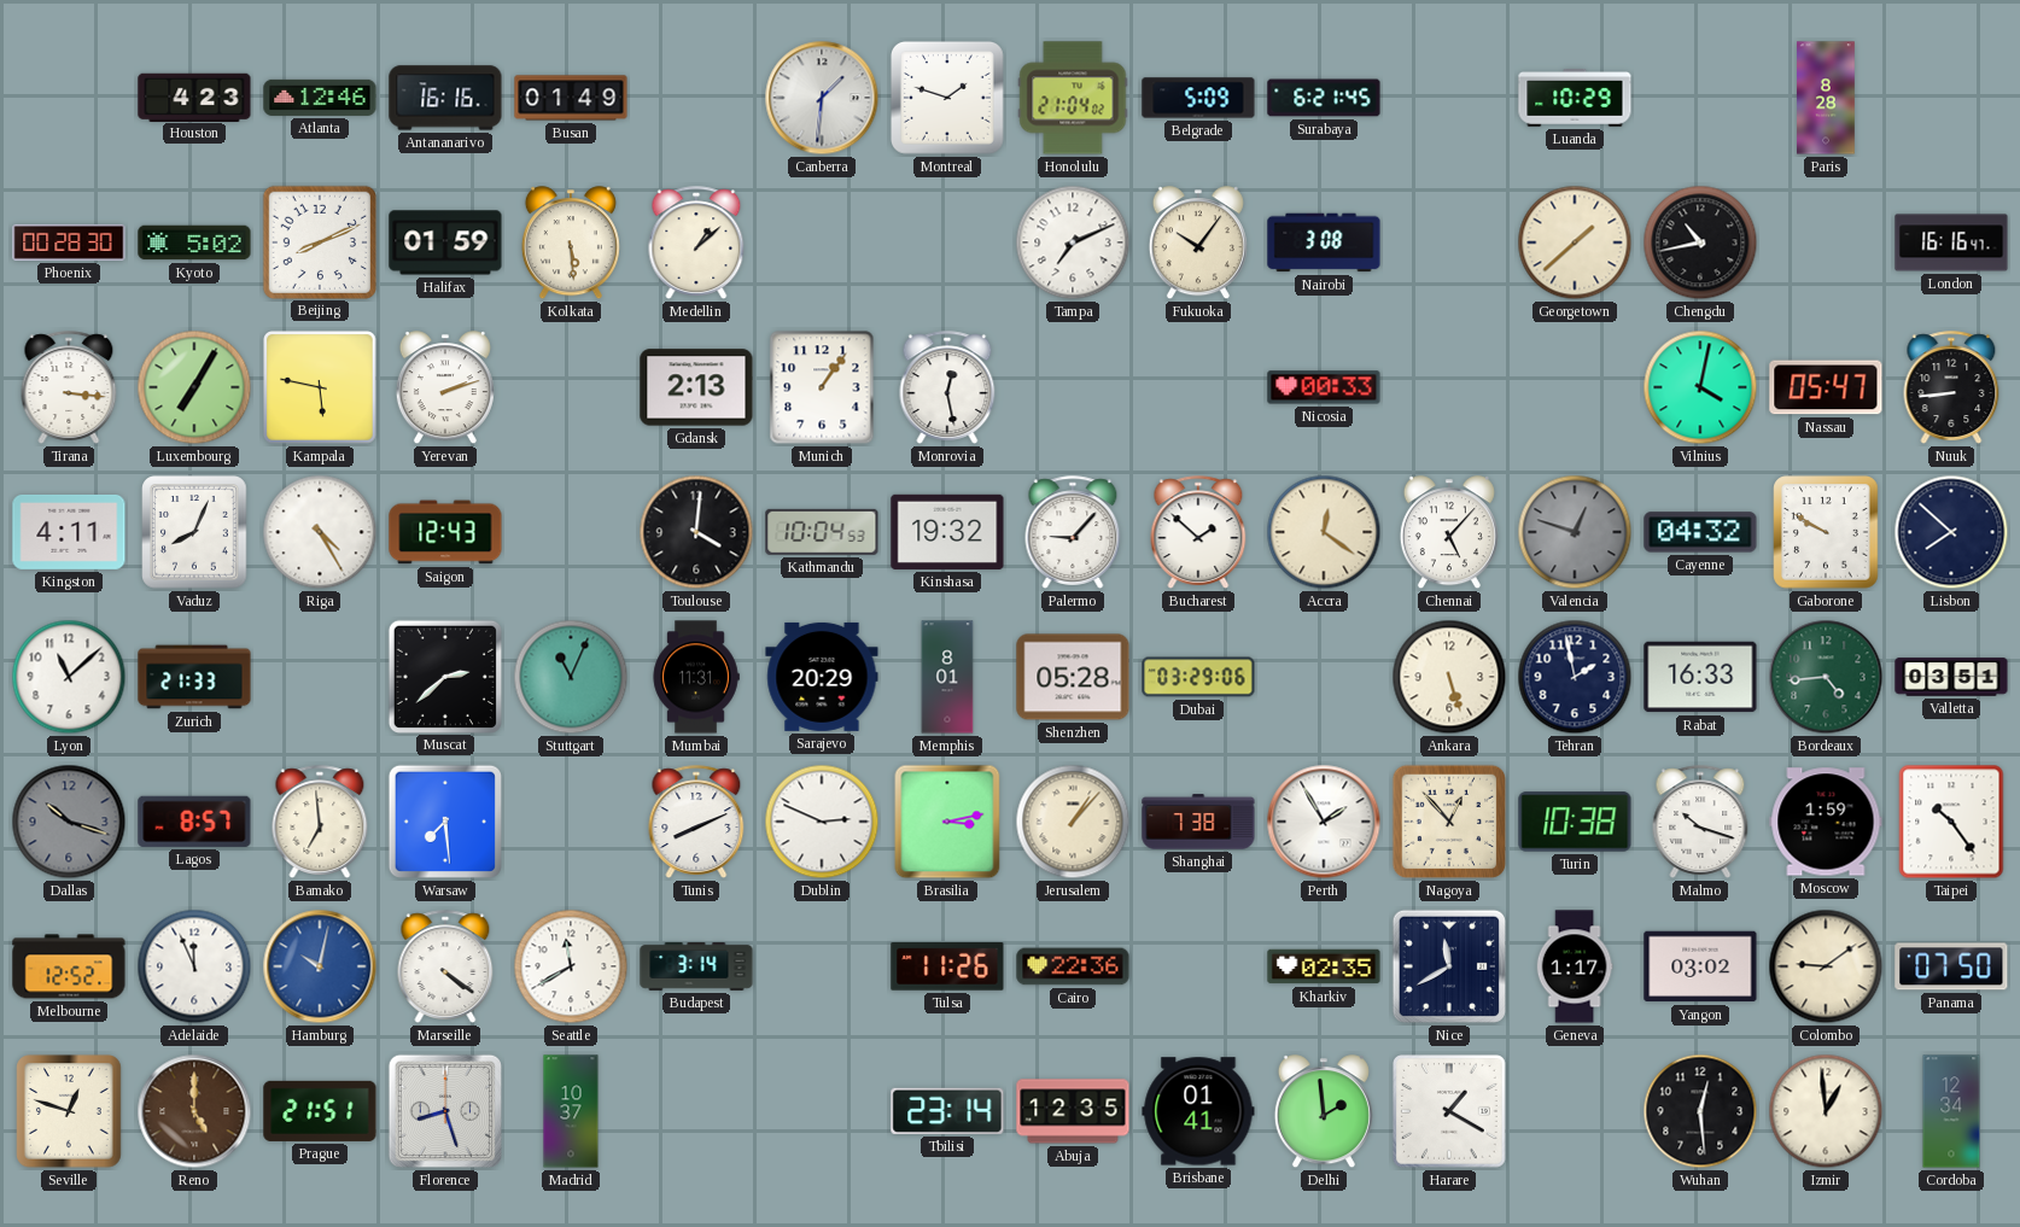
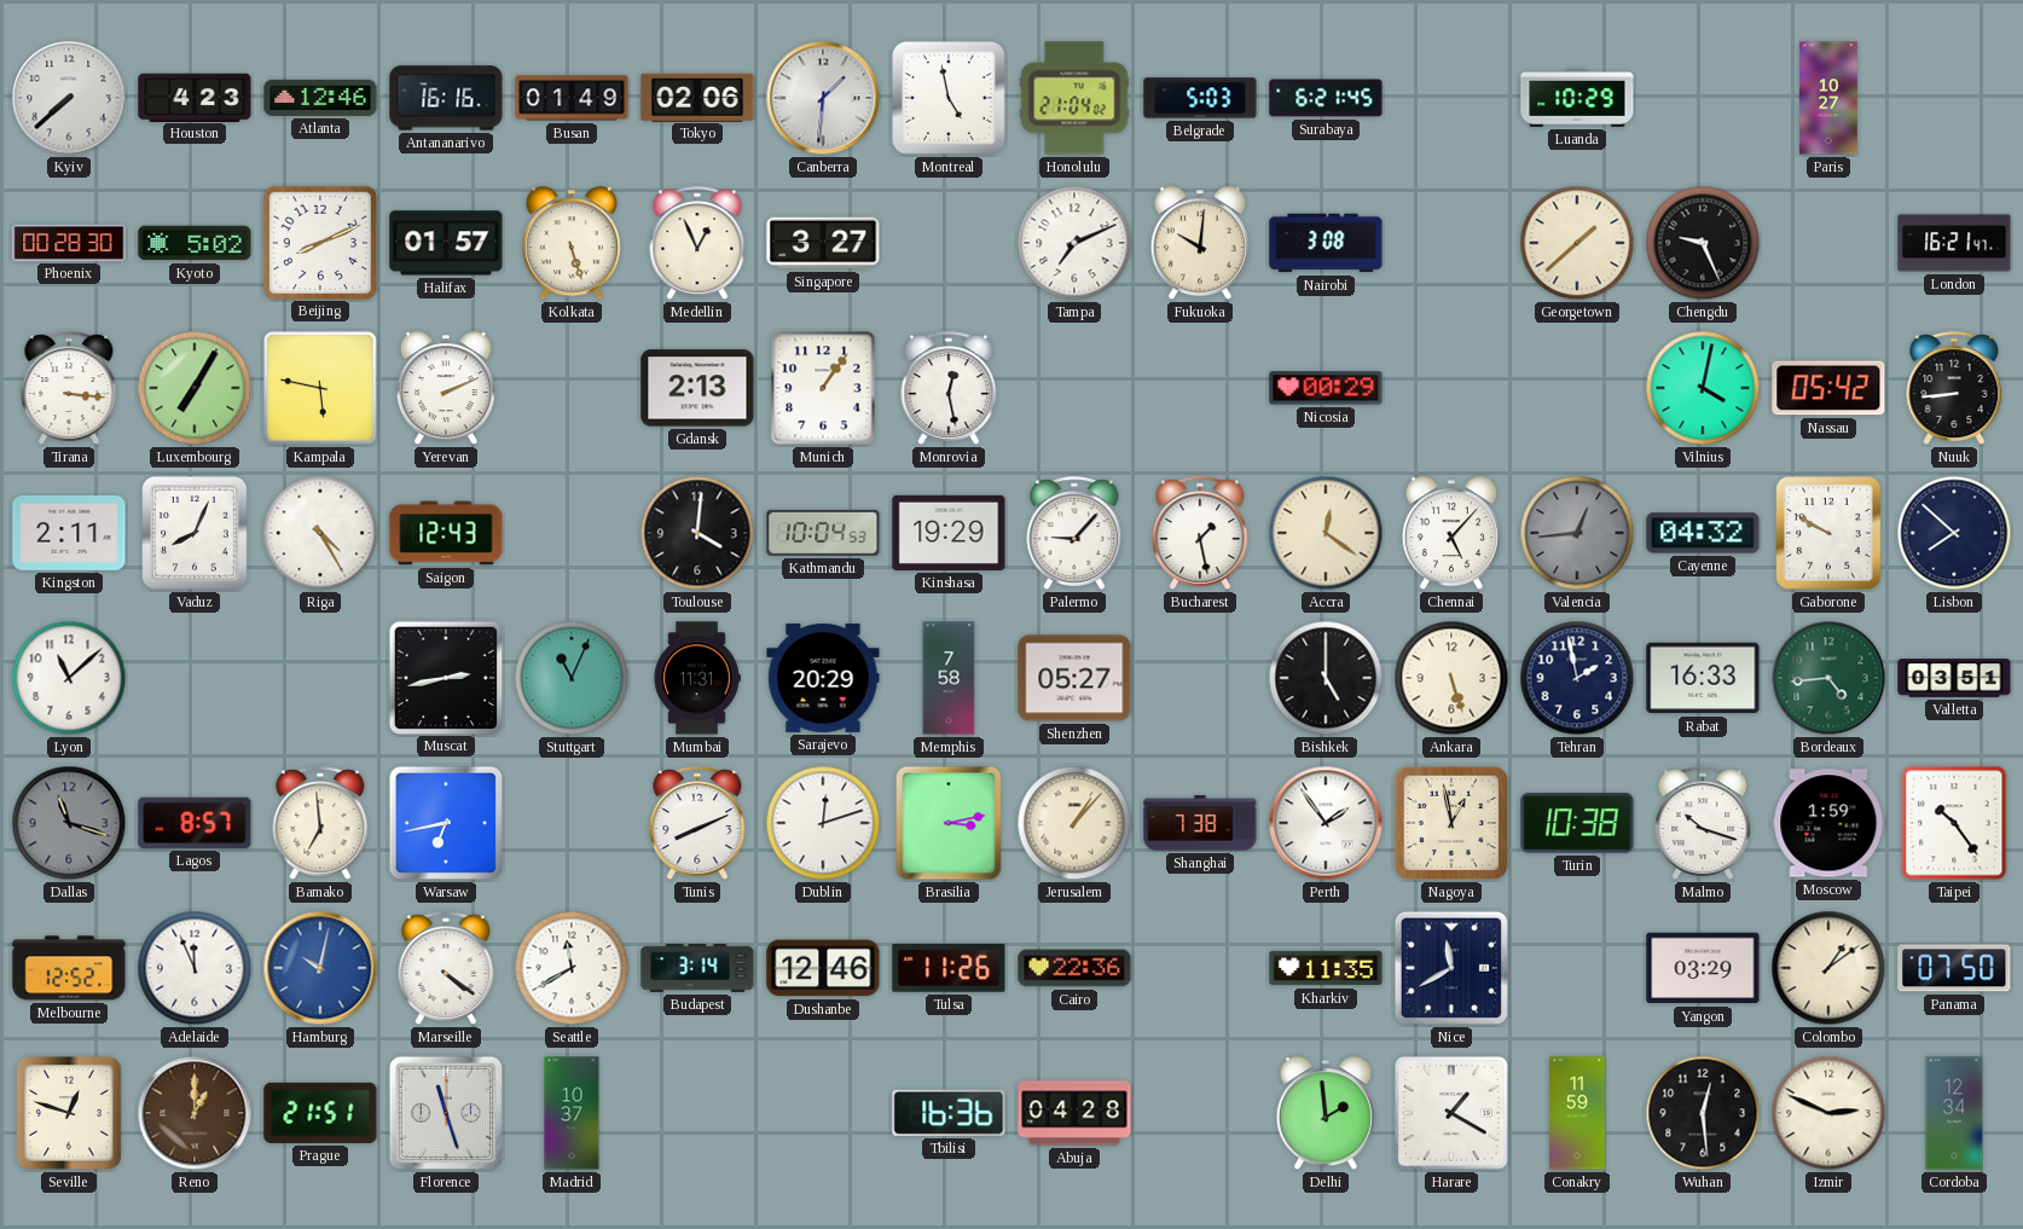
Kyiv: none -> 7:38
Tokyo: none -> 02:06
Montreal: 1:48 -> 4:58
Belgrade: 5:09 -> 5:03
Paris: 8:28 -> 10:27
Halifax: 01:59 -> 01:57
Kolkata: 5:29 -> 5:27
Medellin: 1:08 -> 12:56
Singapore: none -> 3:27
Fukuoka: 10:06 -> 10:01
Chengdu: 10:43 -> 9:26
London: 16:16 -> 16:21
Yerevan: 2:12 -> 2:11
Nicosia: 00:33 -> 00:29
Nassau: 05:47 -> 05:42
Kingston: 4:11 -> 2:11
Kinshasa: 19:32 -> 19:29
Bucharest: 1:52 -> 1:28
Valencia: 12:48 -> 12:44
Zurich: 21:33 -> none
Muscat: 2:38 -> 2:43
Memphis: 8:01 -> 7:58
Shenzhen: 05:28 -> 05:27
Dubai: 03:29 -> none
Bishkek: none -> 5:00
Dallas: 10:18 -> 11:18
Warsaw: 7:29 -> 6:43
Dublin: 2:49 -> 12:12
Perth: 1:55 -> 1:54
Nagoya: 12:53 -> 12:58
Dushanbe: none -> 12:46
Kharkiv: 02:35 -> 11:35
Geneva: 1:17 -> none
Yangon: 03:02 -> 03:29
Colombo: 9:09 -> 1:09
Reno: 5:00 -> 1:00
Florence: 8:27 -> 11:27
Tbilisi: 23:14 -> 16:36
Abuja: 12:35 -> 04:28
Brisbane: 01:41 -> none
Conakry: none -> 11:59
Izmir: 12:59 -> 2:49
